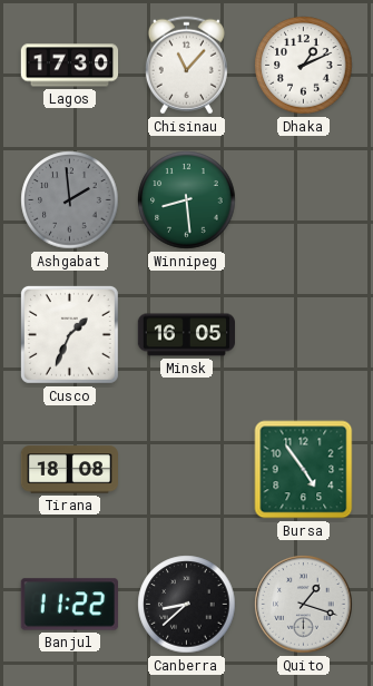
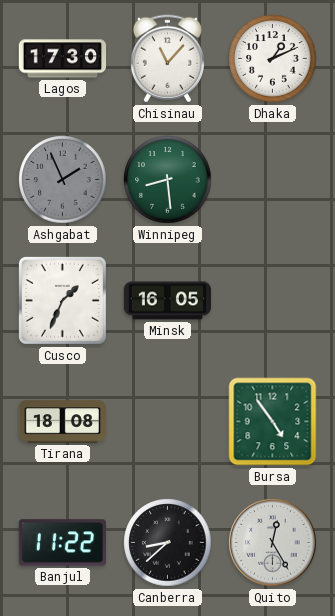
Ashgabat: 1:59 -> 1:56
Quito: 1:18 -> 12:25
